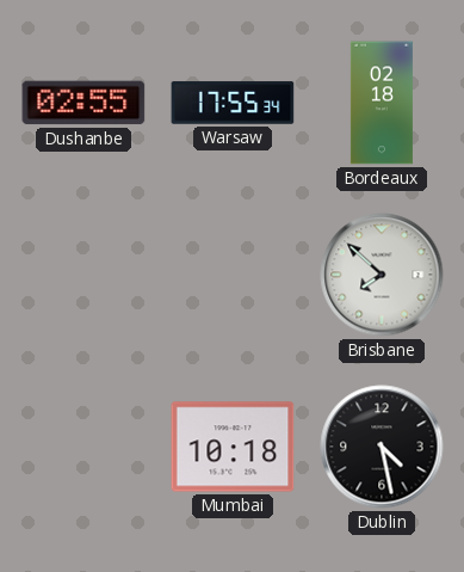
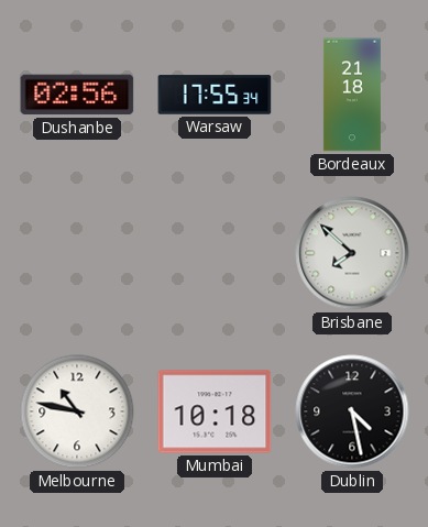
Dushanbe: 02:55 -> 02:56
Bordeaux: 02:18 -> 21:18
Melbourne: none -> 10:47
